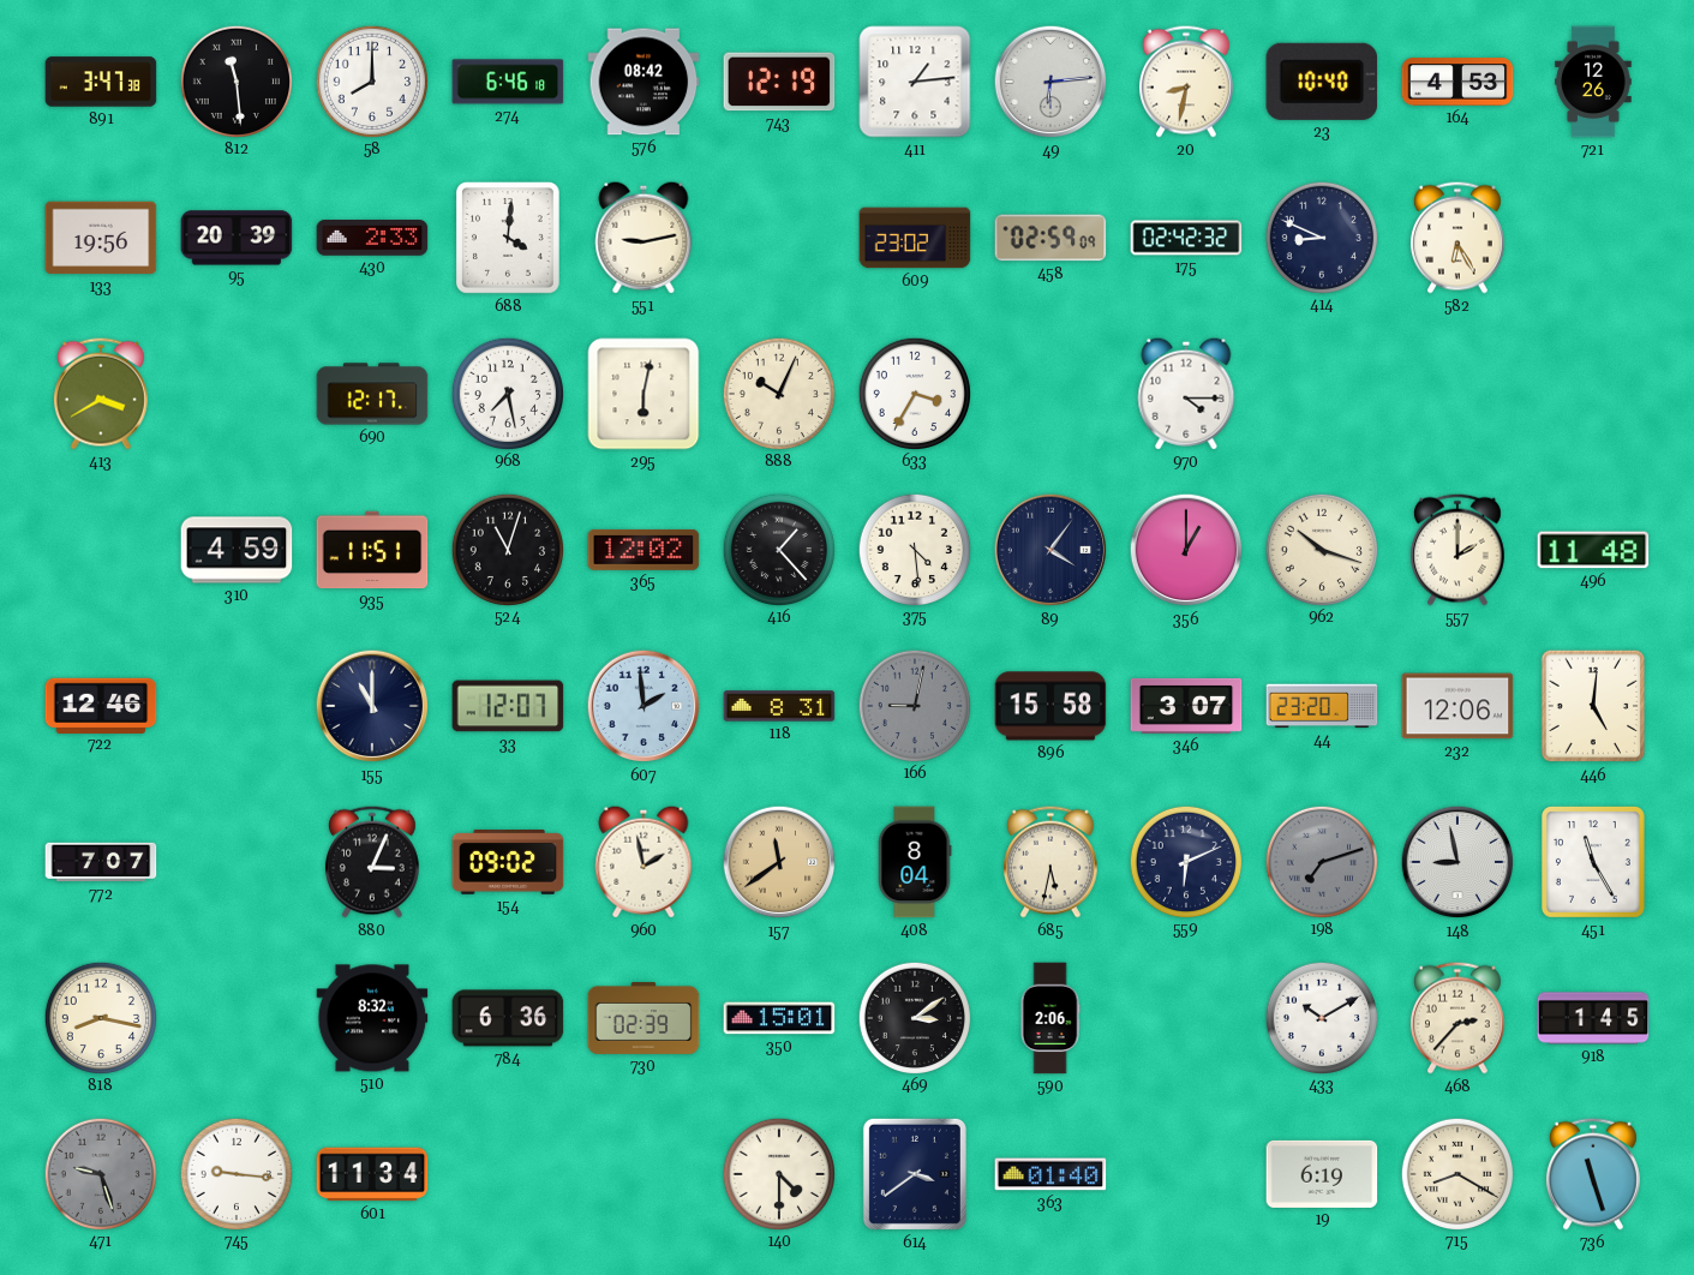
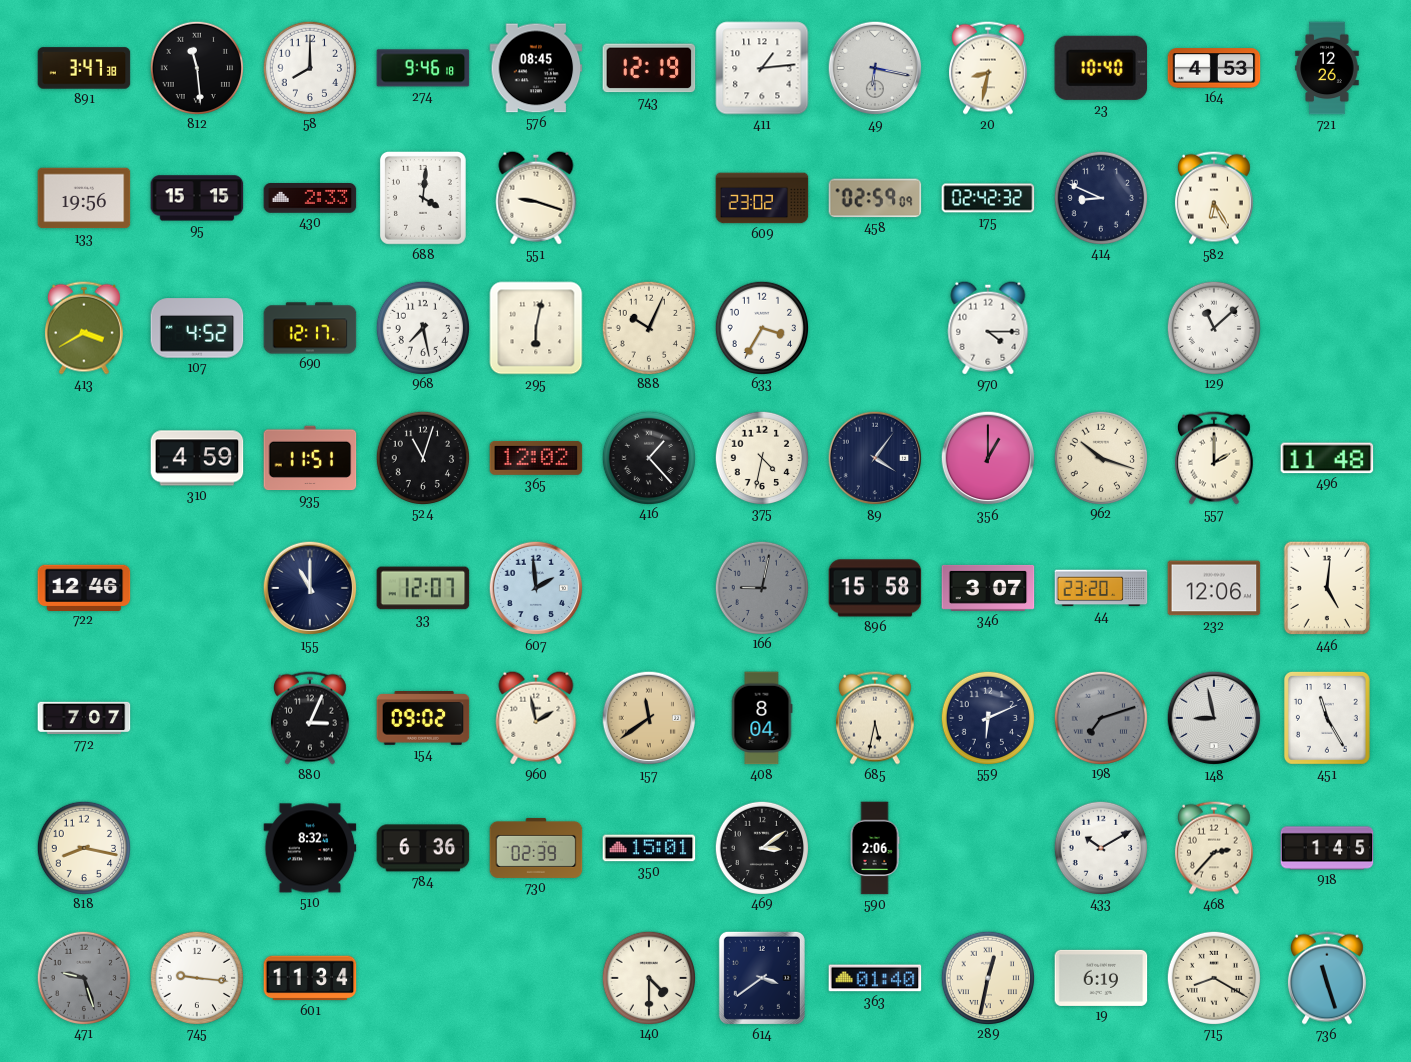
274: 6:46 -> 9:46
576: 08:42 -> 08:45
49: 6:14 -> 6:17
95: 20:39 -> 15:15
551: 9:13 -> 9:18
107: none -> 4:52
129: none -> 11:08
375: 4:29 -> 4:32
118: 8:31 -> none
289: none -> 12:32
